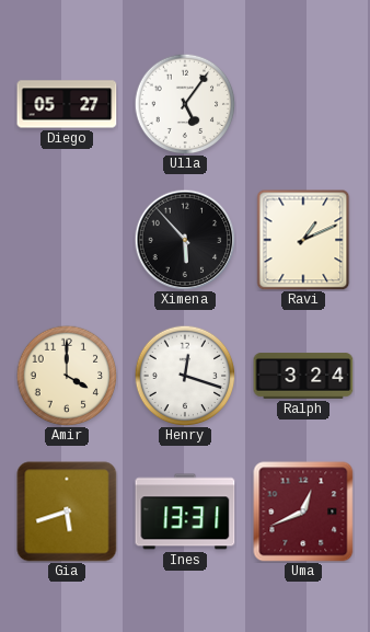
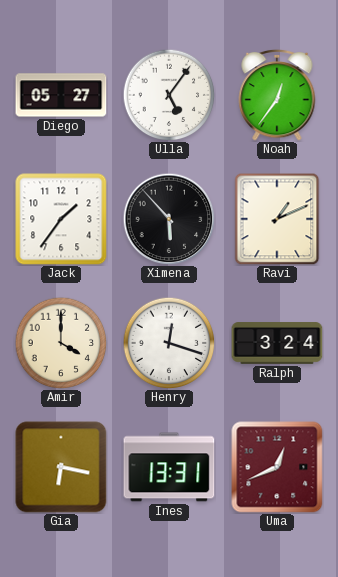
Noah: none -> 12:36
Jack: none -> 1:36
Gia: 5:42 -> 6:17
